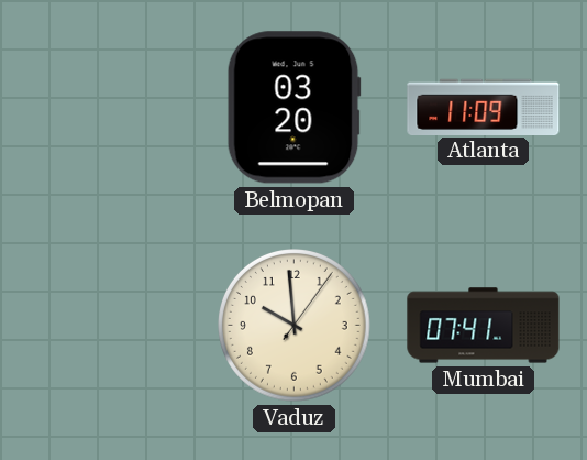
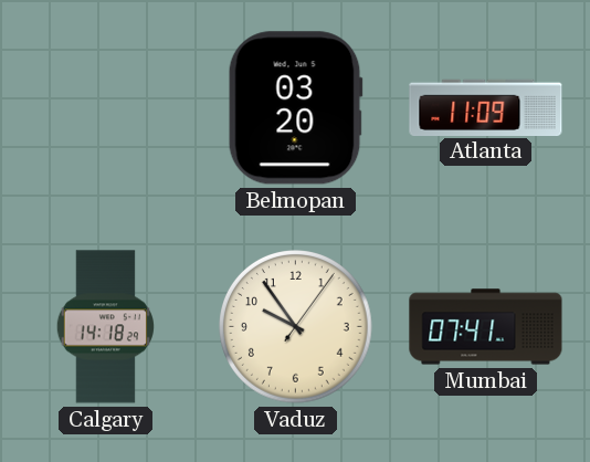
Calgary: none -> 14:18
Vaduz: 9:59 -> 9:54
